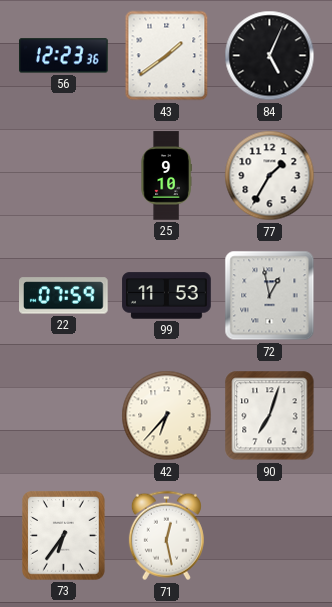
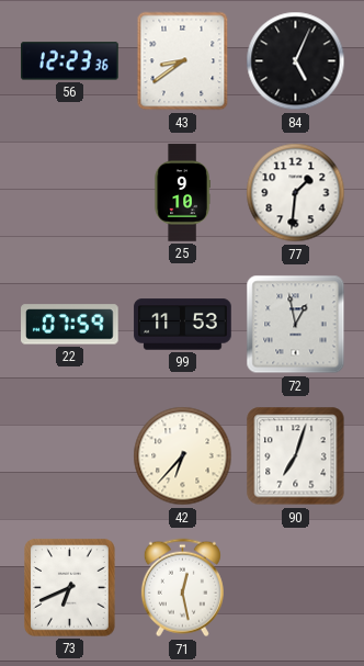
43: 1:39 -> 8:39
77: 1:35 -> 1:31
73: 6:36 -> 6:41
